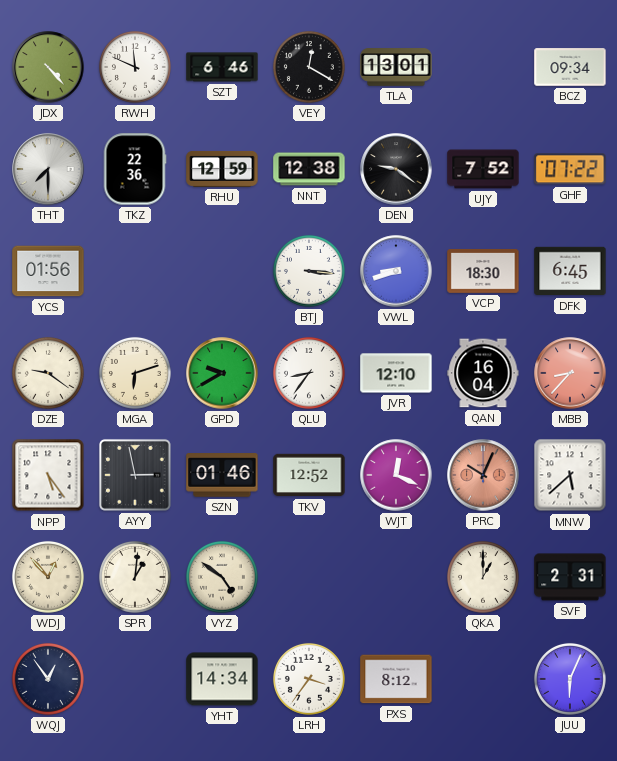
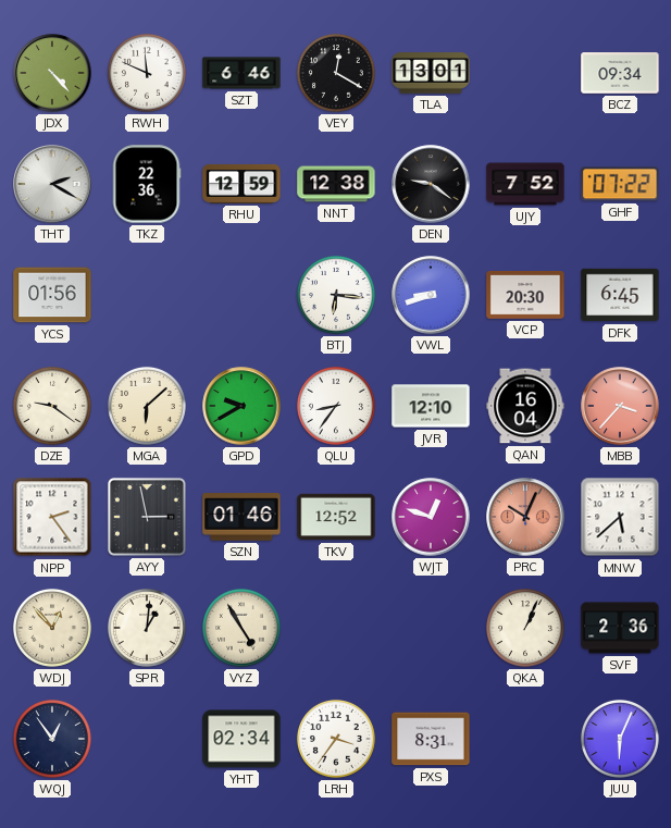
THT: 7:30 -> 2:20
BTJ: 3:16 -> 6:16
VCP: 18:30 -> 20:30
MGA: 6:12 -> 6:08
MBB: 8:37 -> 3:37
NPP: 5:24 -> 2:24
WJT: 12:19 -> 12:48
VYZ: 4:51 -> 4:55
QKA: 1:00 -> 1:04
SVF: 2:31 -> 2:36
YHT: 14:34 -> 02:34
PXS: 8:12 -> 8:31
